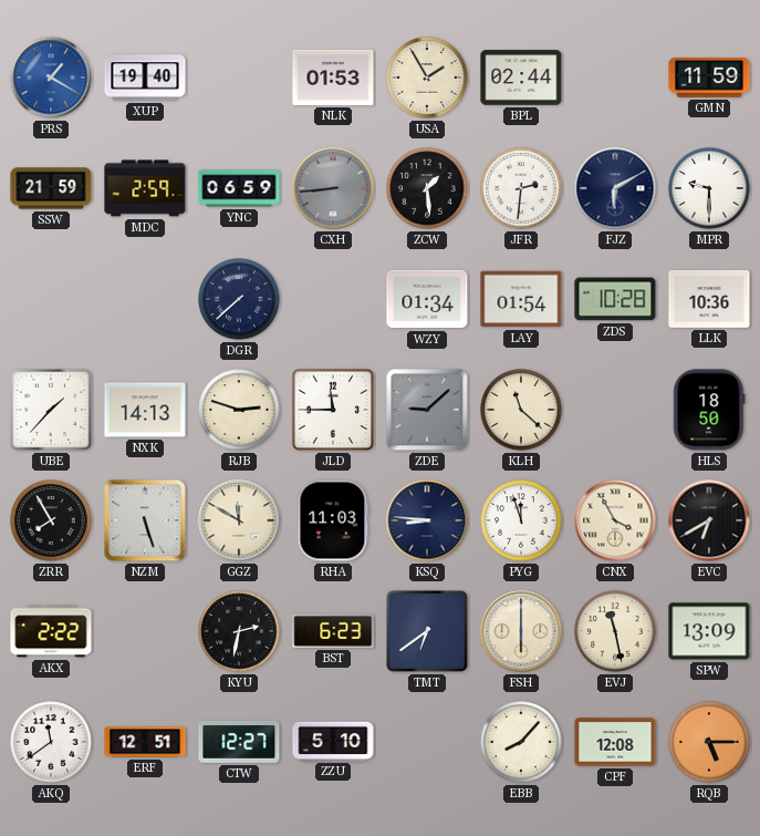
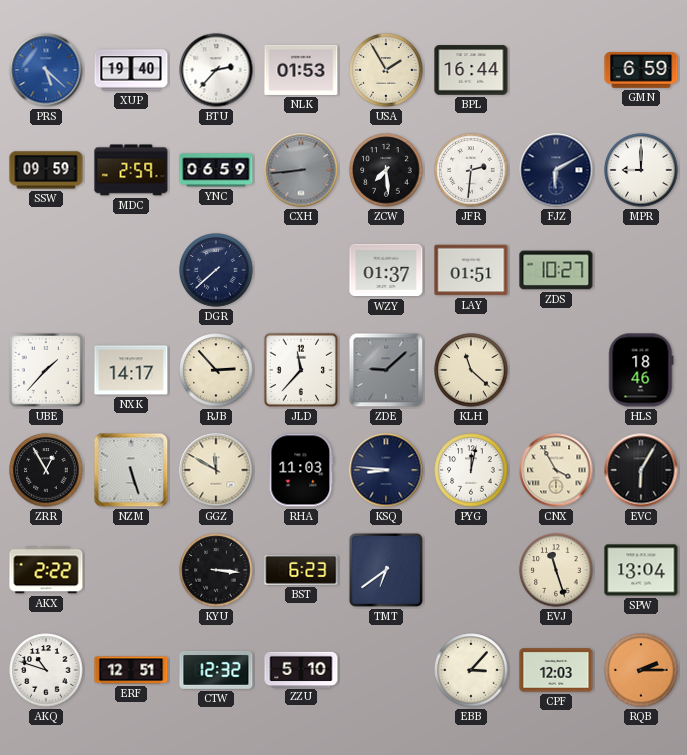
PRS: 1:20 -> 5:22
BTU: none -> 2:37
BPL: 02:44 -> 16:44
GMN: 11:59 -> 6:59
SSW: 21:59 -> 09:59
ZCW: 1:29 -> 7:29
MPR: 9:30 -> 9:00
WZY: 01:34 -> 01:37
LAY: 01:54 -> 01:51
ZDS: 10:28 -> 10:27
LLK: 10:36 -> none
NXK: 14:13 -> 14:17
RJB: 2:48 -> 2:53
JLD: 11:45 -> 11:37
HLS: 18:50 -> 18:46
ZRR: 7:55 -> 12:55
PYG: 11:57 -> 12:02
EVC: 6:40 -> 6:05
KYU: 2:32 -> 3:16
FSH: 6:00 -> none
EVJ: 11:28 -> 11:27
SPW: 13:09 -> 13:04
AKQ: 11:39 -> 10:48
CTW: 12:27 -> 12:32
EBB: 8:07 -> 3:07
CPF: 12:08 -> 12:03
RQB: 5:15 -> 2:15
